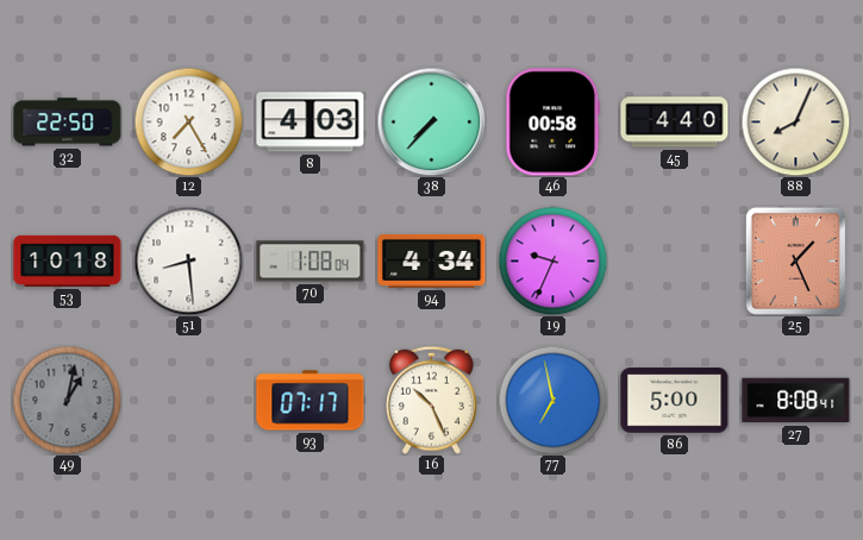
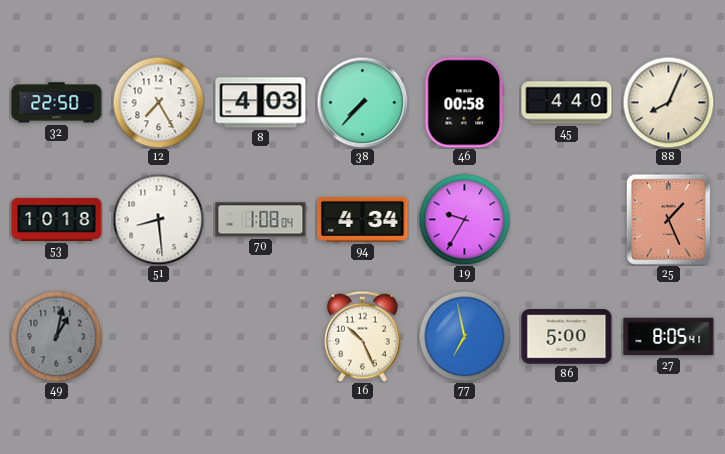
19: 9:34 -> 9:35
93: 07:17 -> none
27: 8:08 -> 8:05
